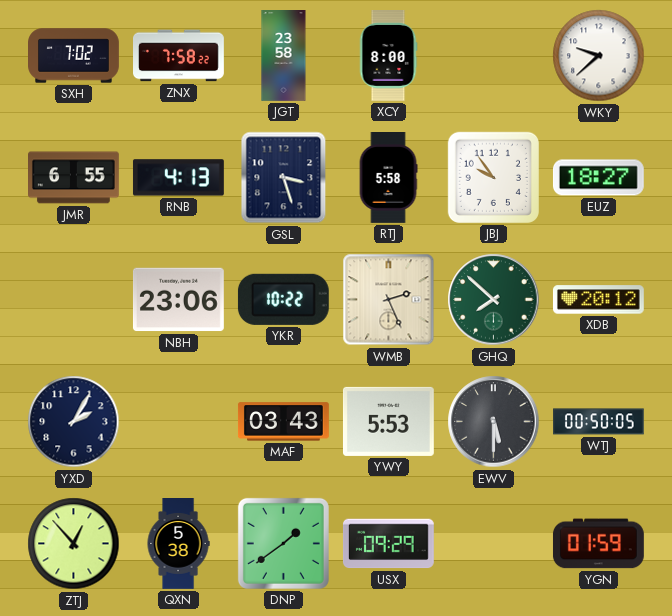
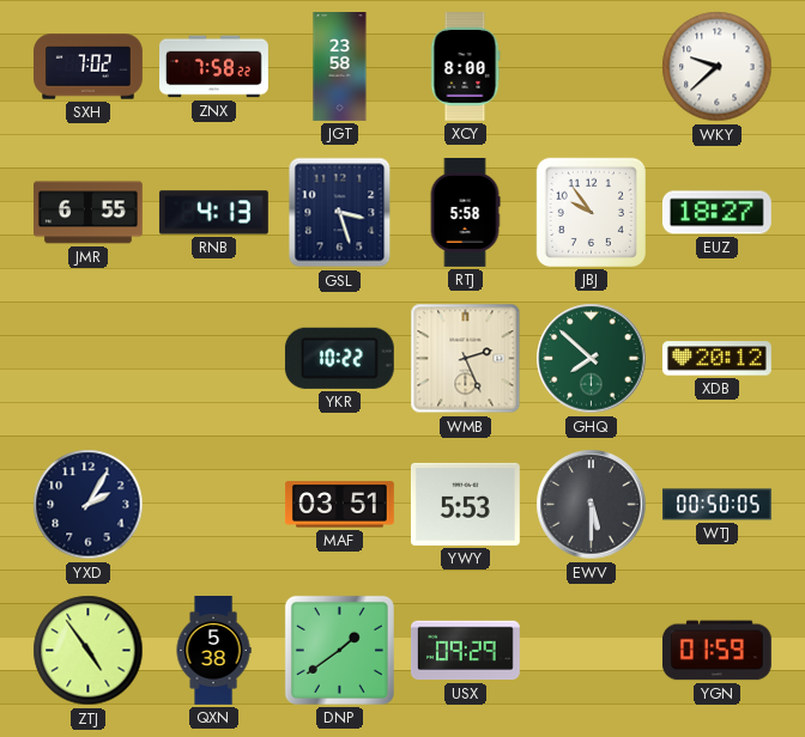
NBH: 23:06 -> none
MAF: 03:43 -> 03:51
ZTJ: 12:53 -> 4:54
